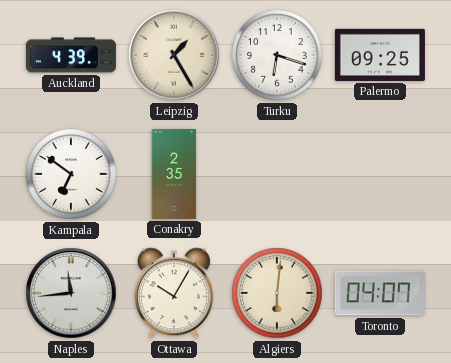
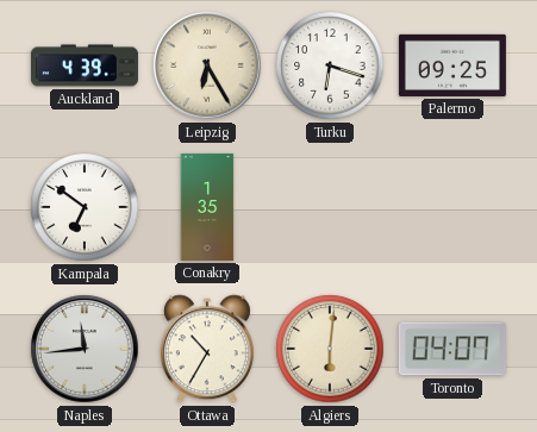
Leipzig: 1:25 -> 6:25
Conakry: 2:35 -> 1:35
Ottawa: 10:05 -> 10:35
